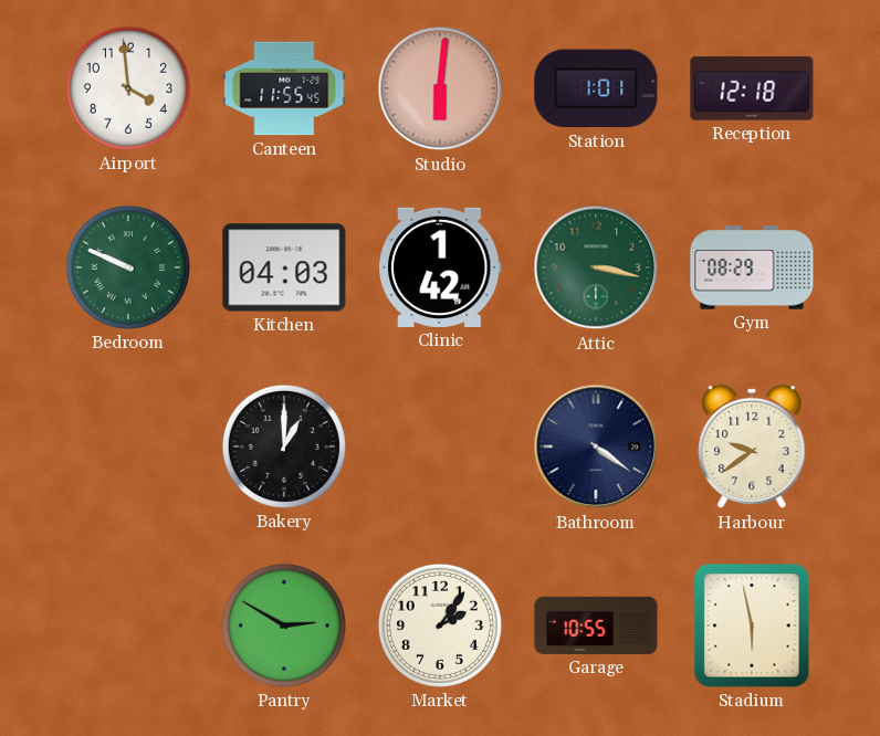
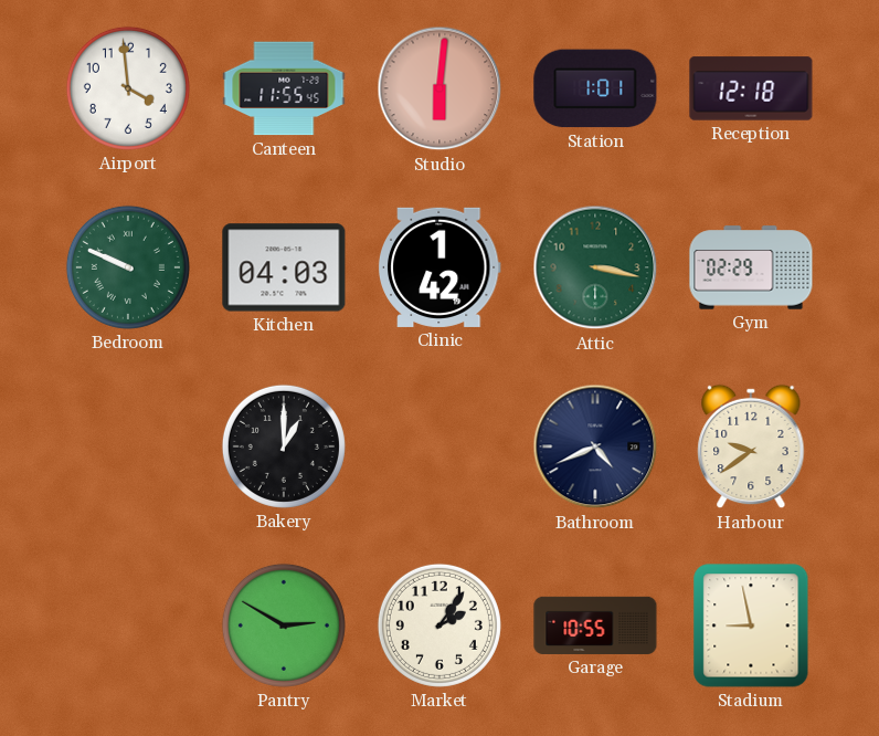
Gym: 08:29 -> 02:29
Bathroom: 4:21 -> 4:41
Stadium: 5:58 -> 8:58
